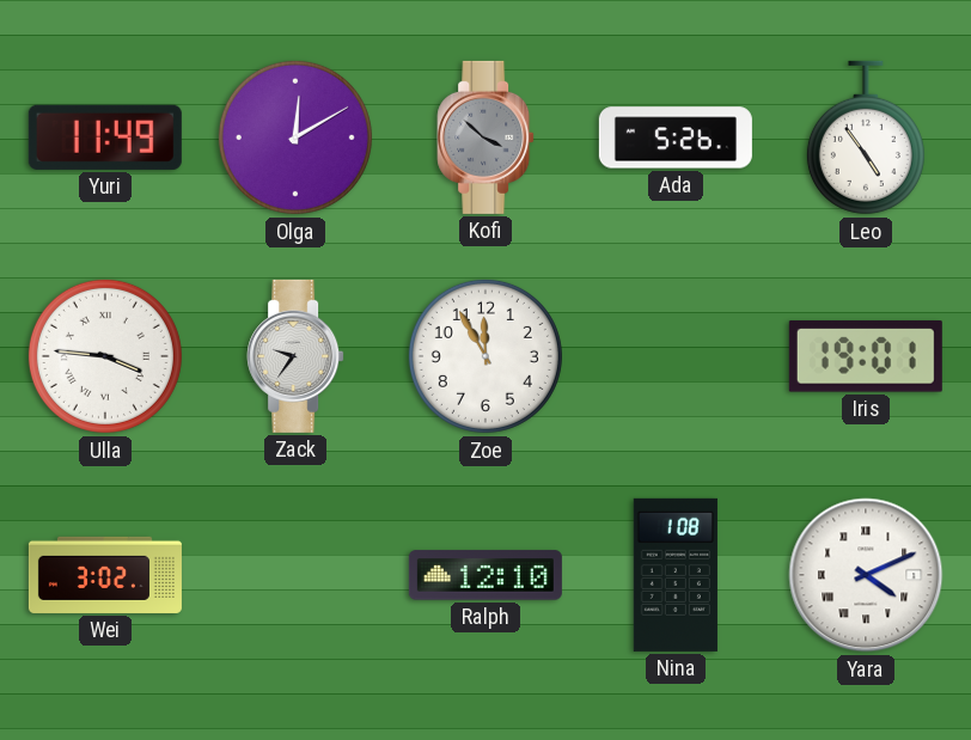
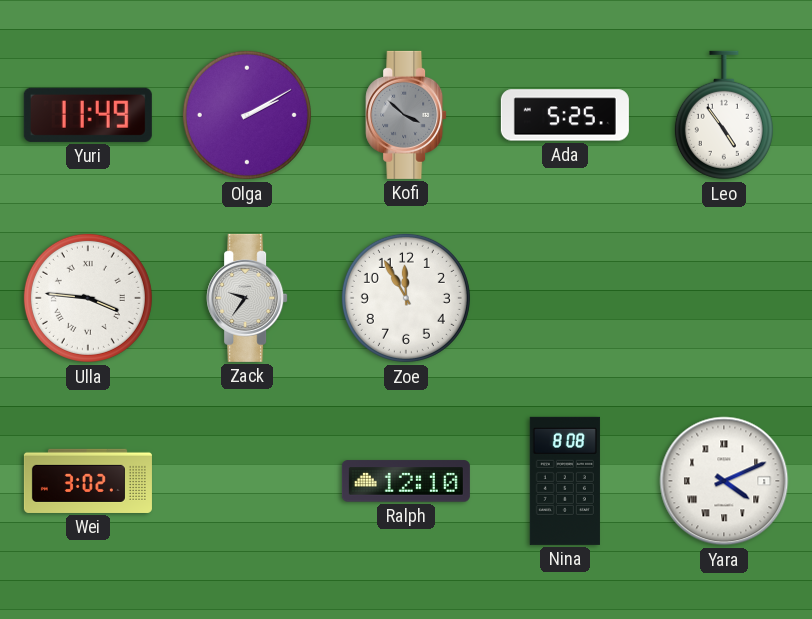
Olga: 12:10 -> 2:10
Ada: 5:26 -> 5:25
Iris: 19:01 -> none
Nina: 1:08 -> 8:08
